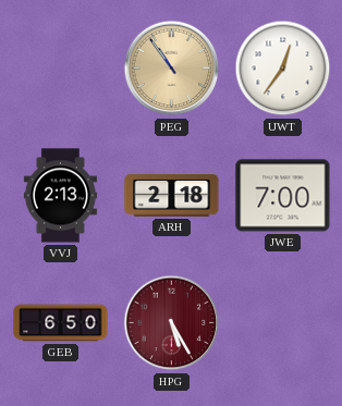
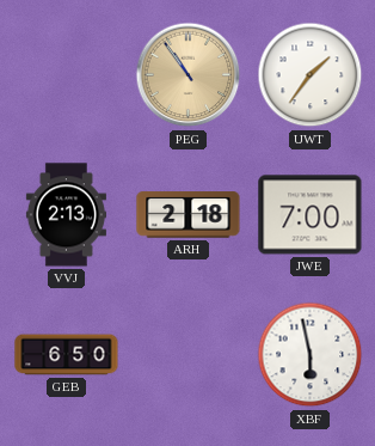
UWT: 12:36 -> 1:36
HPG: 5:25 -> none
XBF: none -> 5:58
